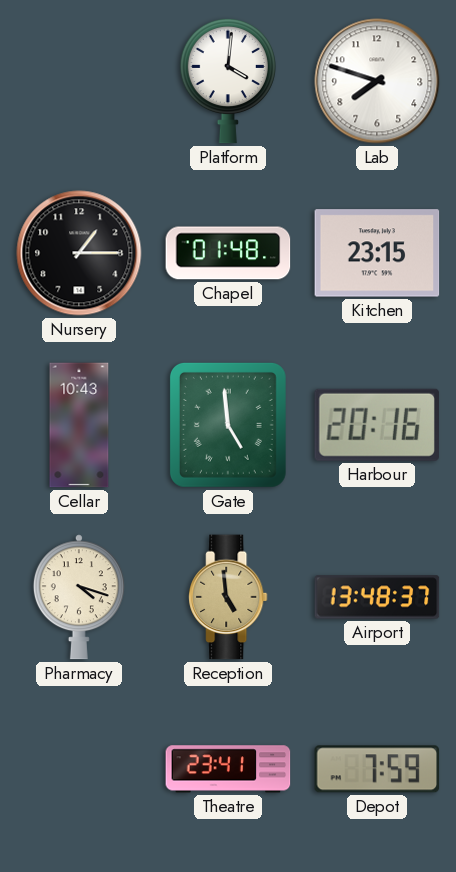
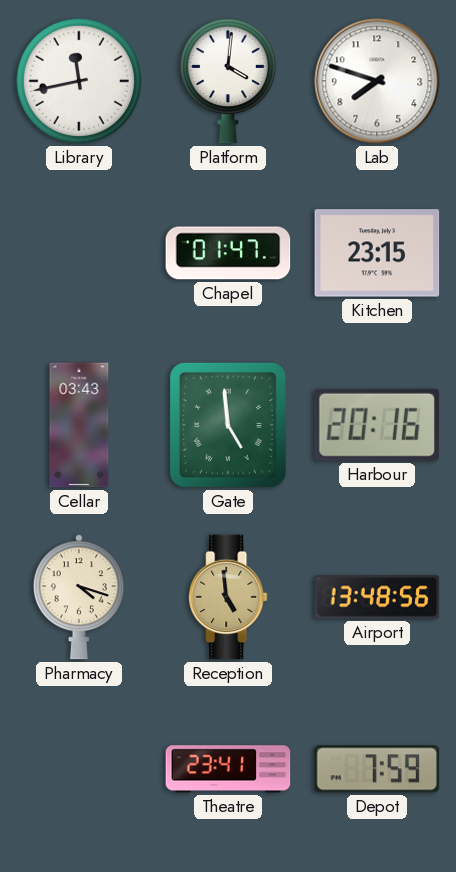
Library: none -> 11:43
Nursery: 1:15 -> none
Chapel: 01:48 -> 01:47
Cellar: 10:43 -> 03:43
Airport: 13:48:37 -> 13:48:56
